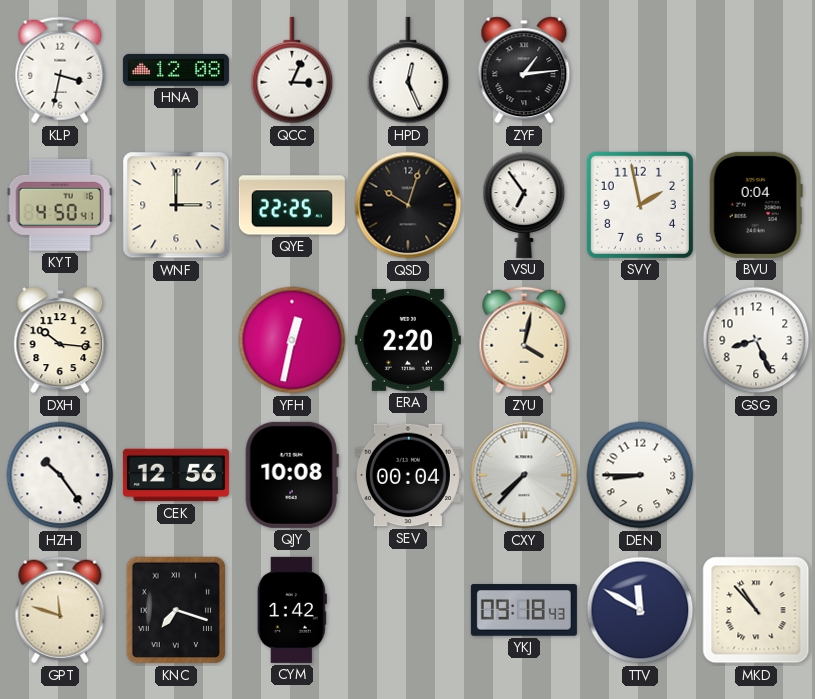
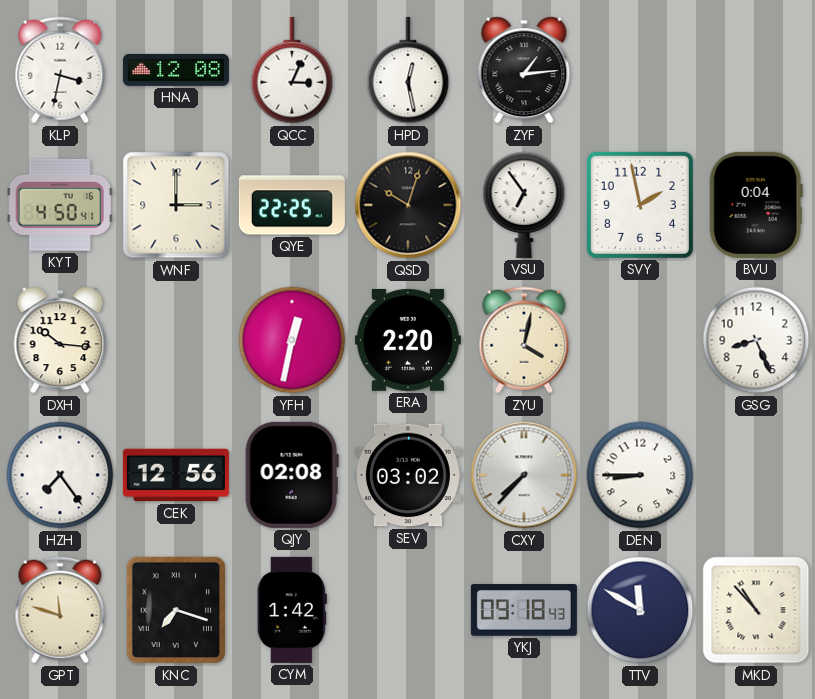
HPD: 12:26 -> 12:28
HZH: 10:24 -> 7:24
QJY: 10:08 -> 02:08
SEV: 00:04 -> 03:02
